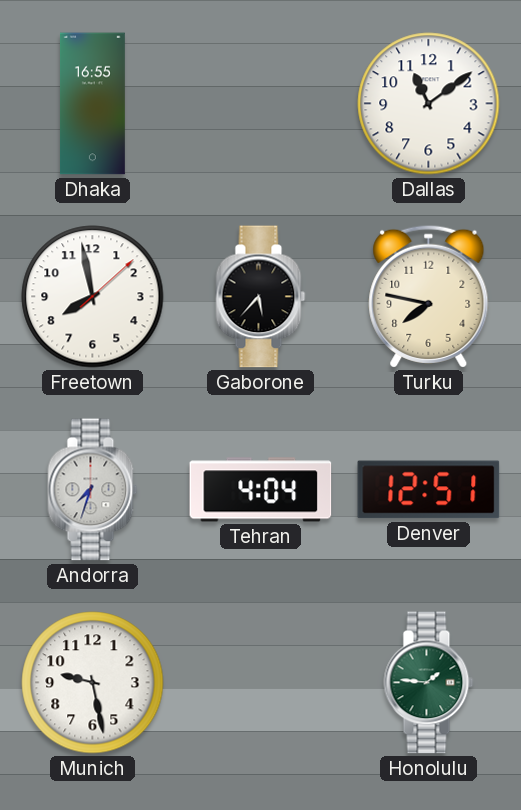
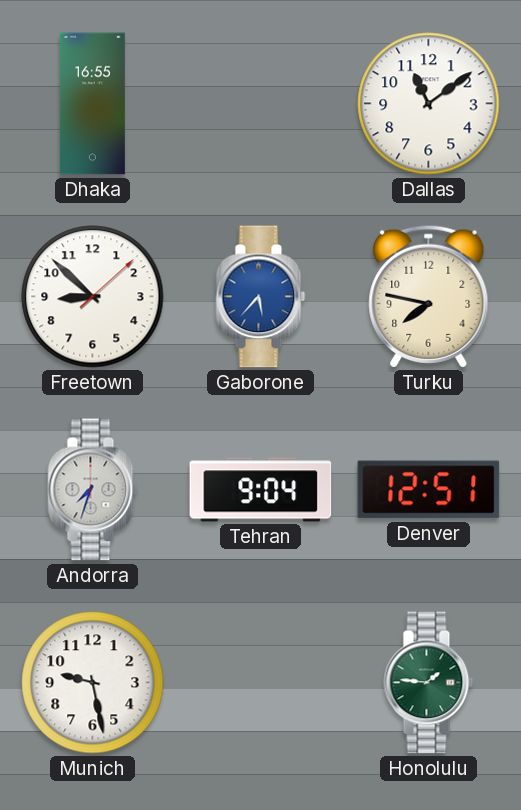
Freetown: 7:58 -> 8:52
Gaborone dial: black -> blue
Tehran: 4:04 -> 9:04
